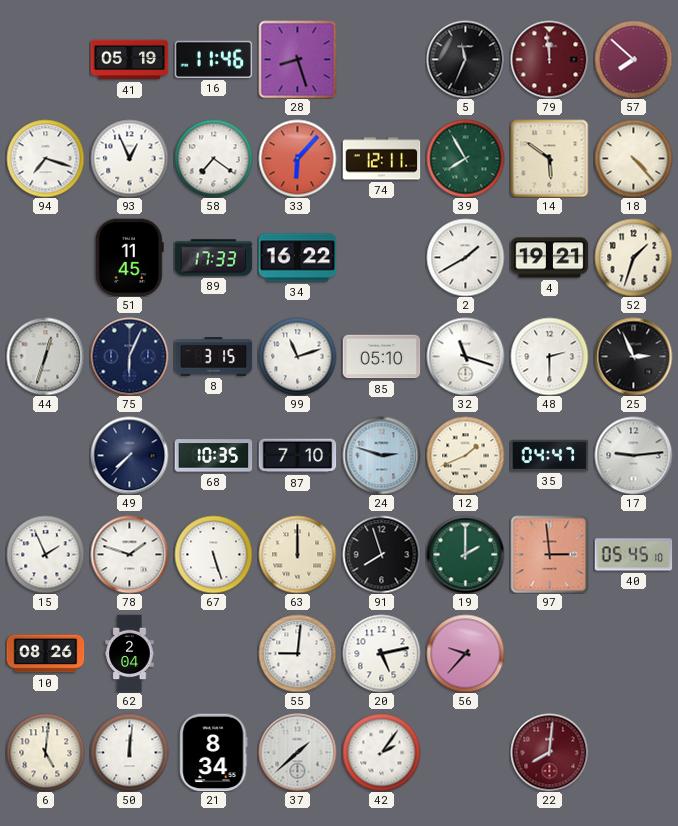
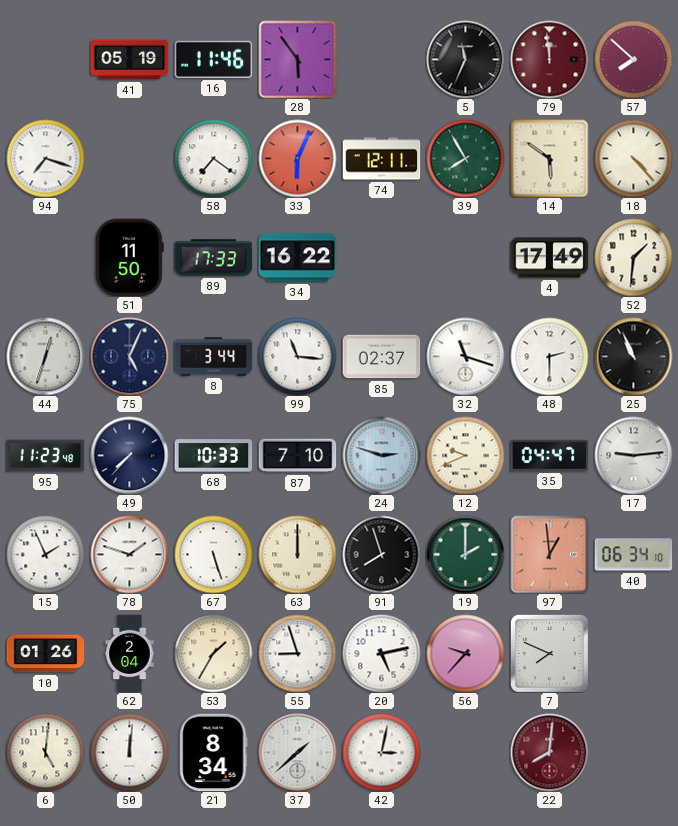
28: 8:27 -> 5:54
93: 12:56 -> none
33: 6:07 -> 6:04
51: 11:45 -> 11:50
2: 1:40 -> none
4: 19:21 -> 17:49
52: 1:33 -> 1:31
75: 6:04 -> 5:04
8: 3:15 -> 3:44
99: 11:12 -> 11:16
85: 05:10 -> 02:37
25: 2:56 -> 10:56
95: none -> 11:23
68: 10:35 -> 10:33
12: 1:41 -> 9:41
97: 2:59 -> 12:59
40: 05:45 -> 06:34
10: 08:26 -> 01:26
53: none -> 1:35
55: 9:01 -> 8:57
7: none -> 7:49
42: 2:06 -> 3:02
